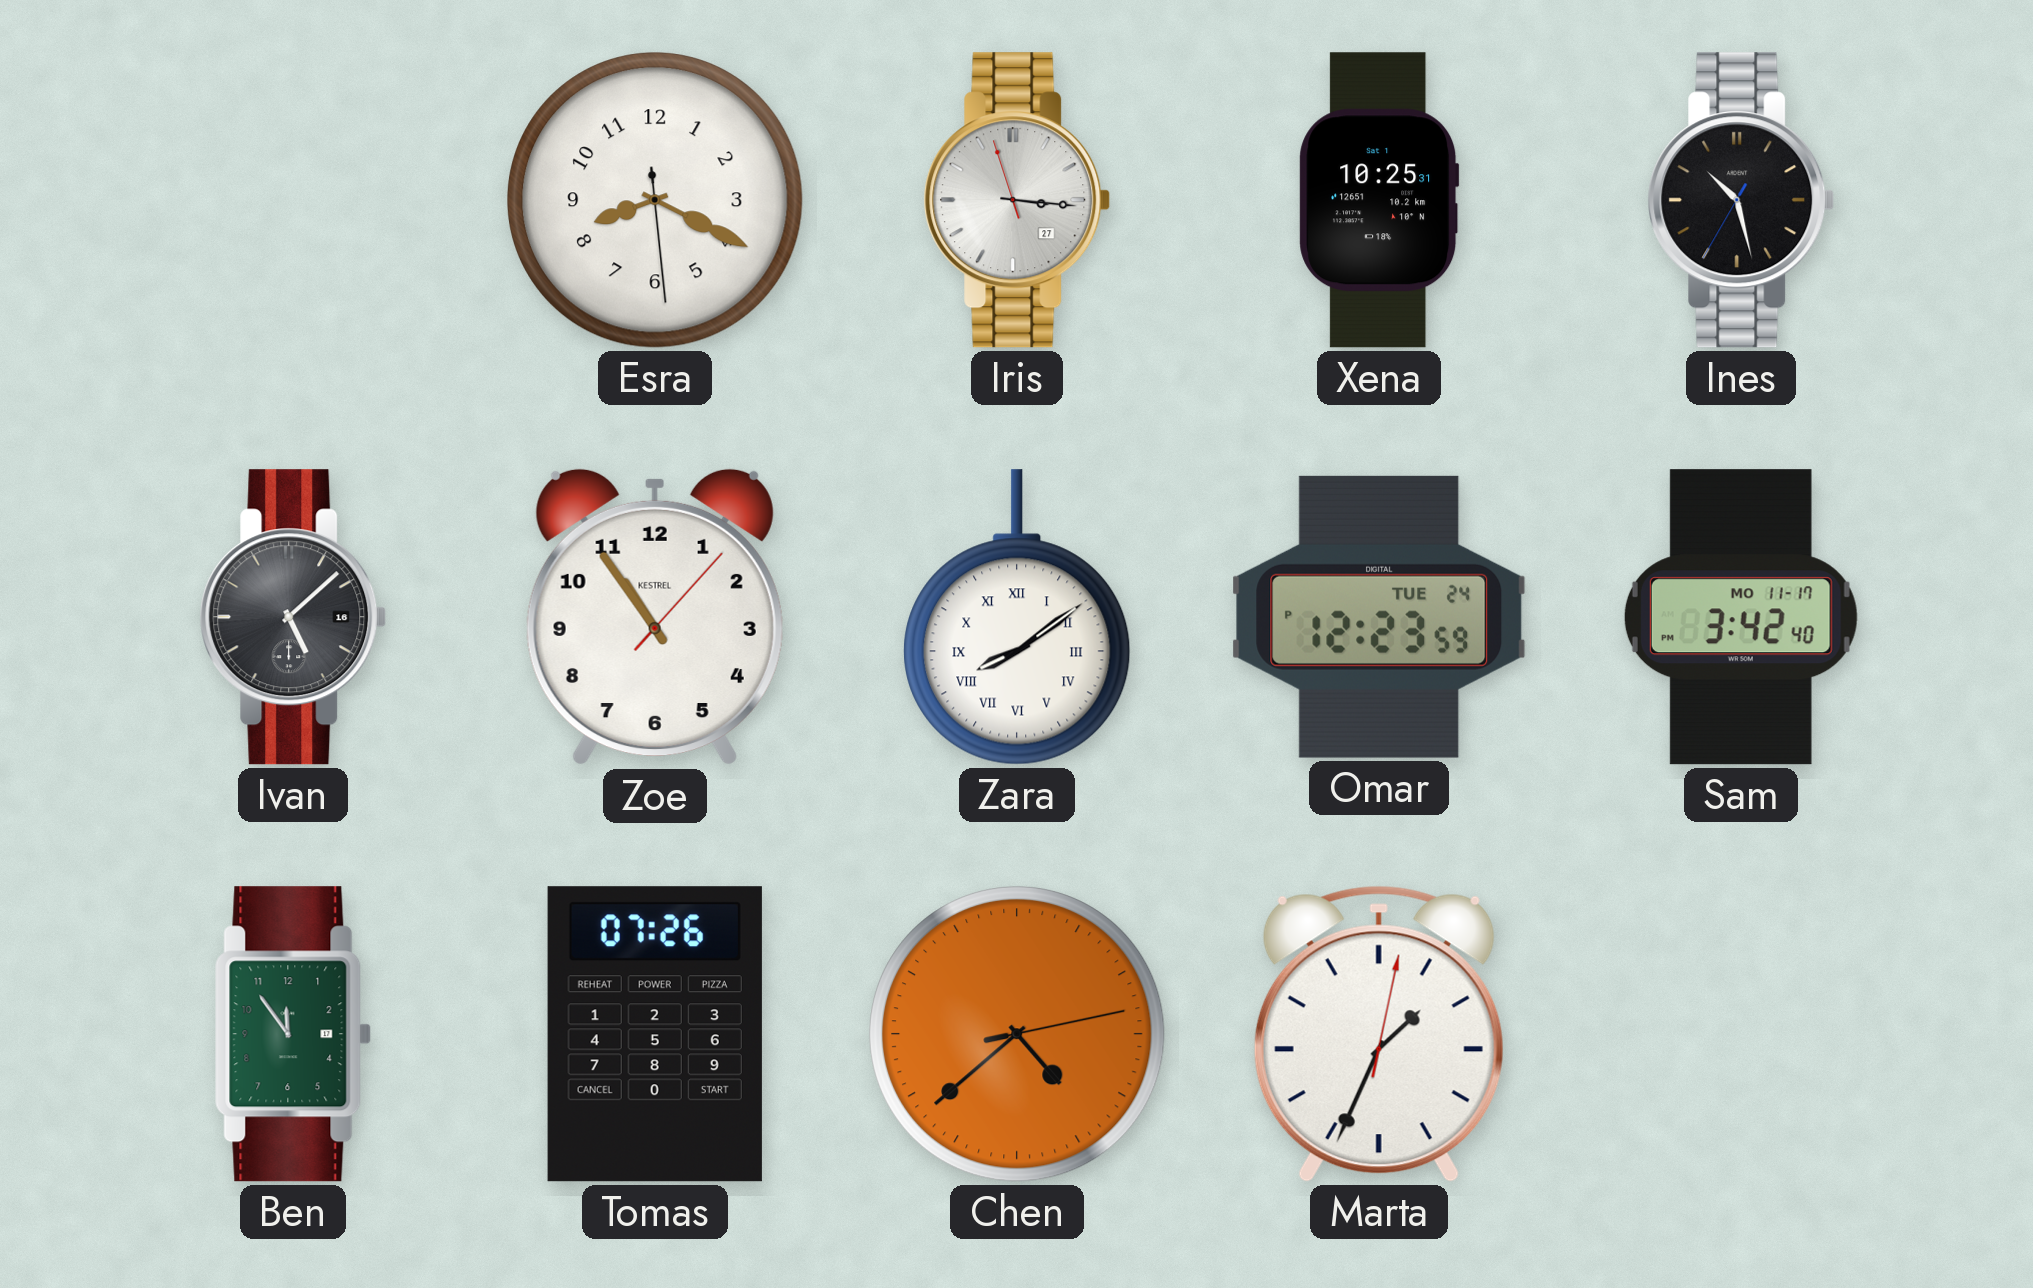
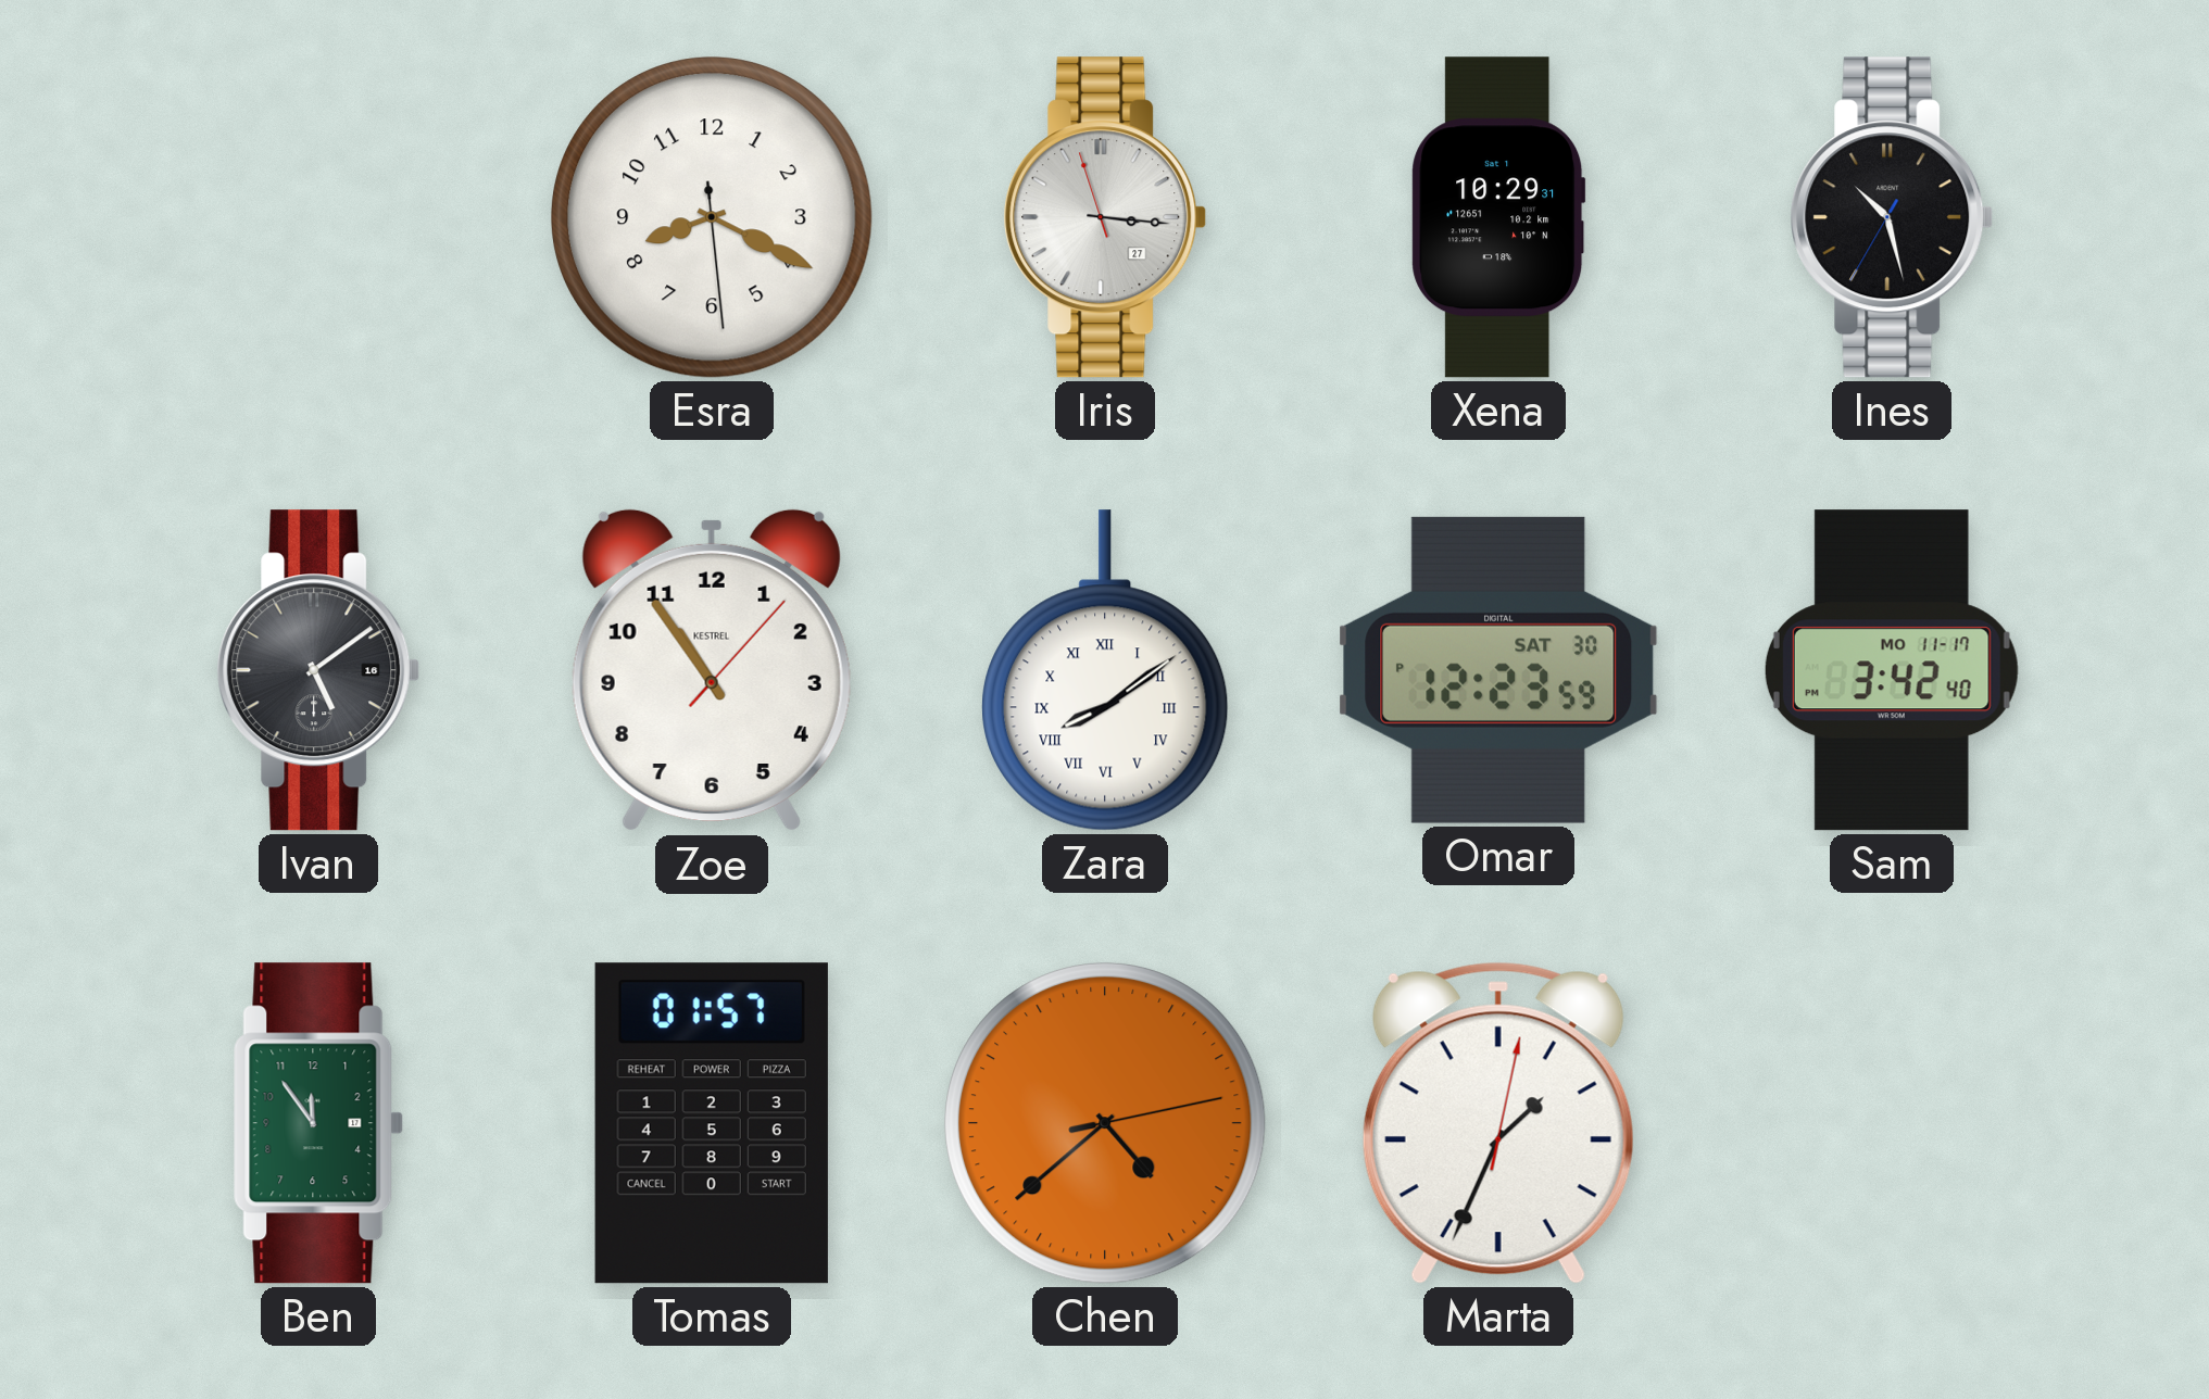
Xena: 10:25 -> 10:29
Ivan: 5:08 -> 5:09
Omar date: TUE 24 -> SAT 30
Tomas: 07:26 -> 01:57
